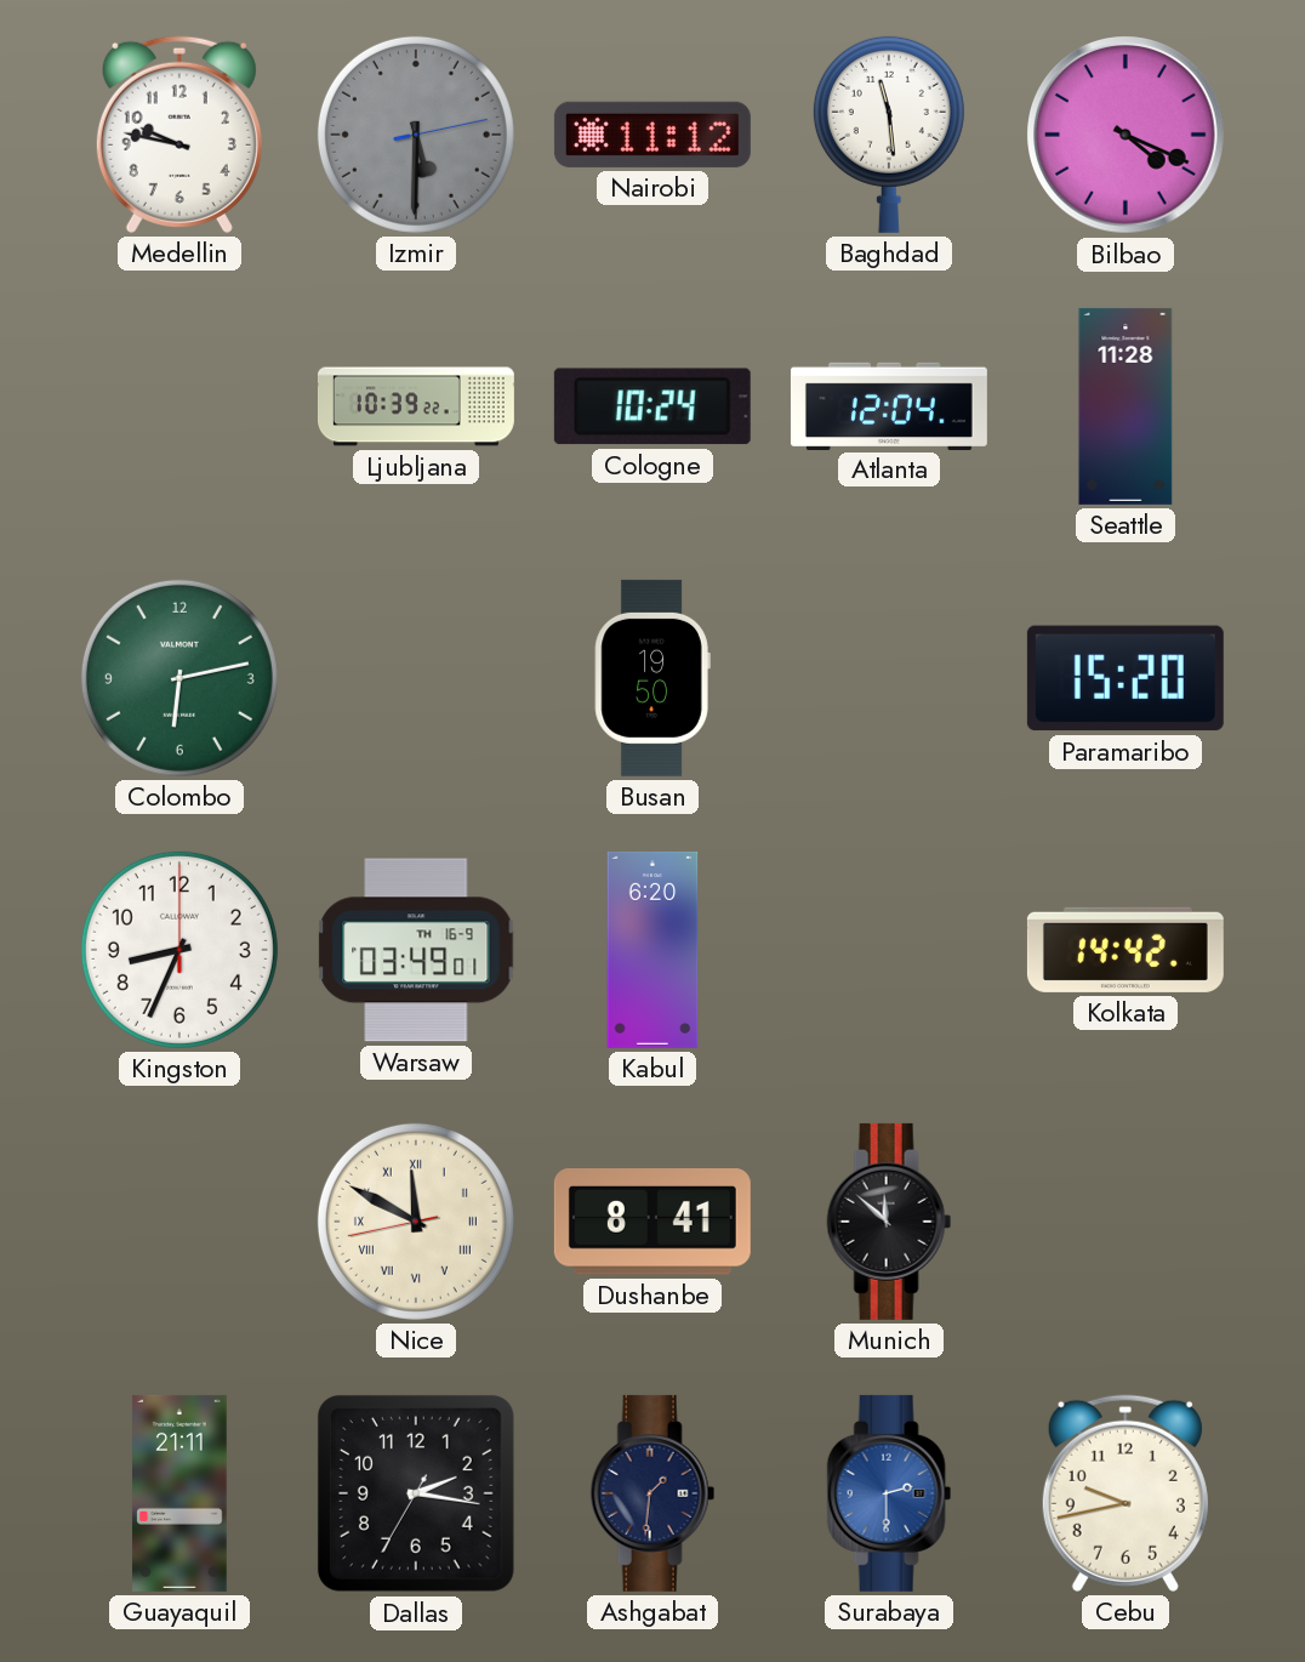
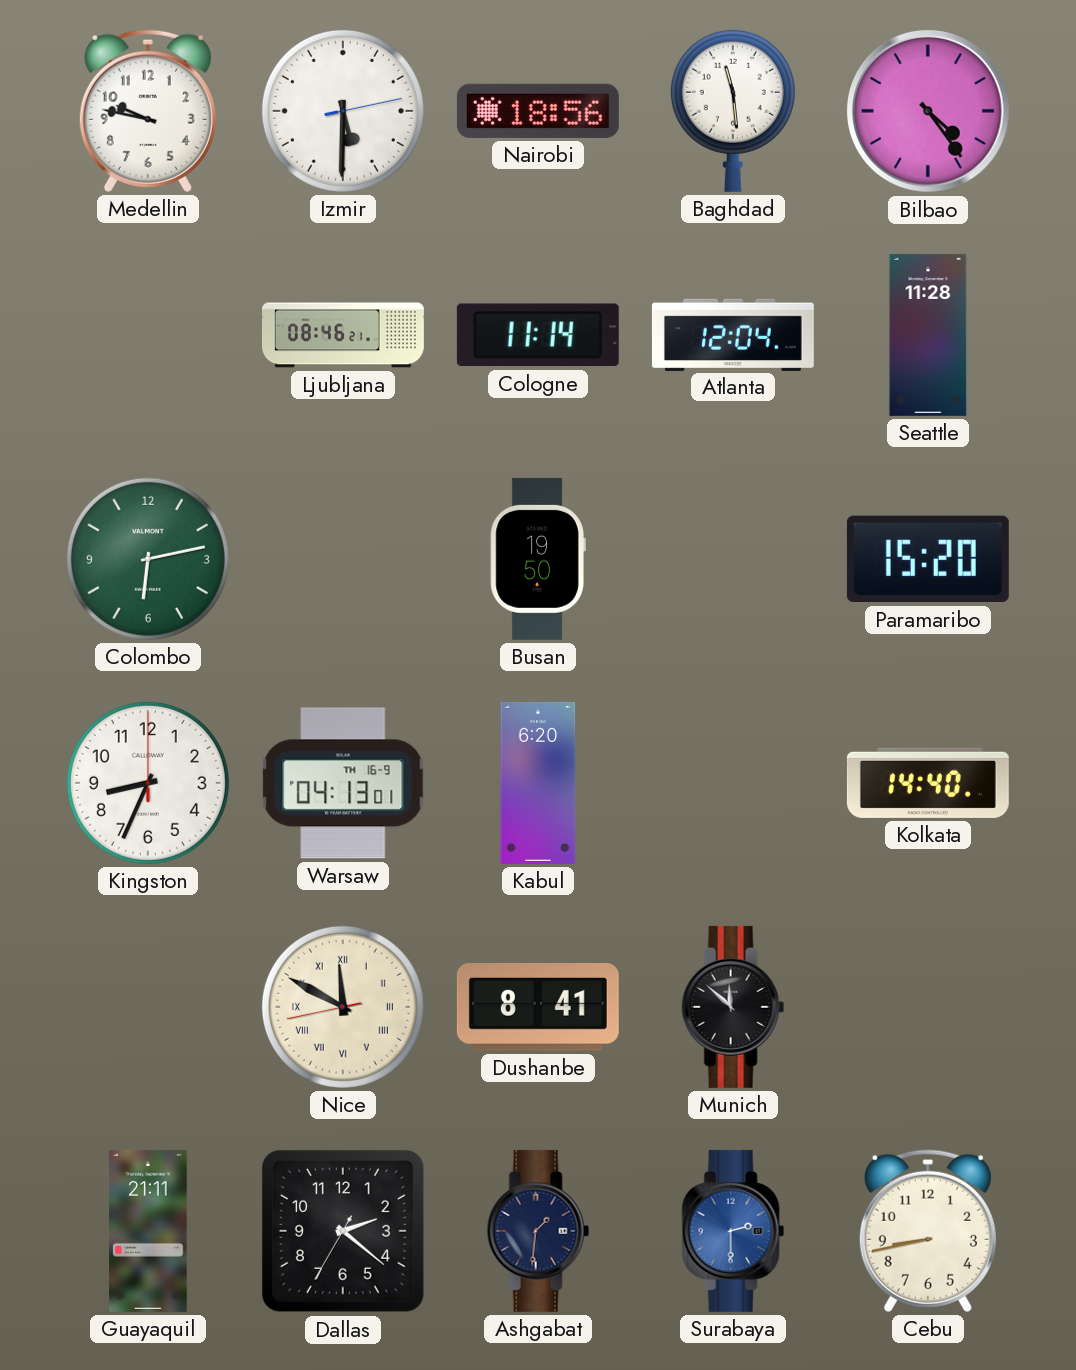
Izmir dial: grey -> white
Nairobi: 11:12 -> 18:56
Bilbao: 4:19 -> 4:24
Ljubljana: 10:39 -> 08:46
Cologne: 10:24 -> 11:14
Warsaw: 03:49 -> 04:13
Kolkata: 14:42 -> 14:40
Dallas: 2:16 -> 2:21
Cebu: 9:43 -> 8:43
